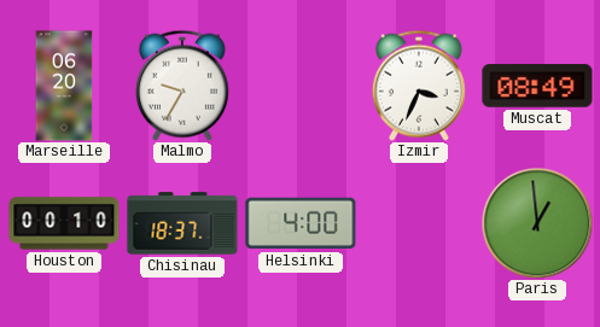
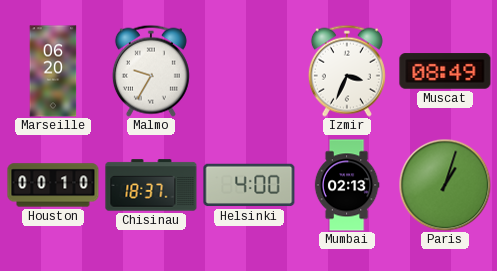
Mumbai: none -> 02:13
Paris: 12:59 -> 1:03
